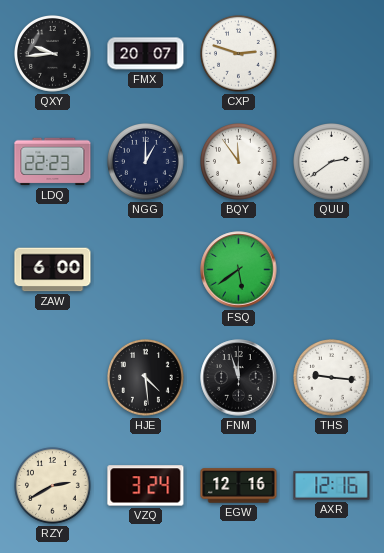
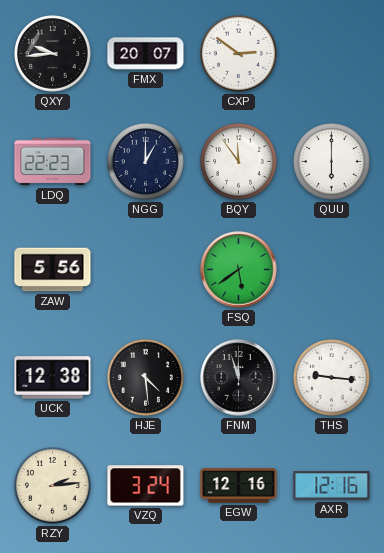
CXP: 2:48 -> 2:51
QUU: 2:39 -> 6:00
ZAW: 6:00 -> 5:56
UCK: none -> 12:38
RZY: 2:40 -> 2:14
